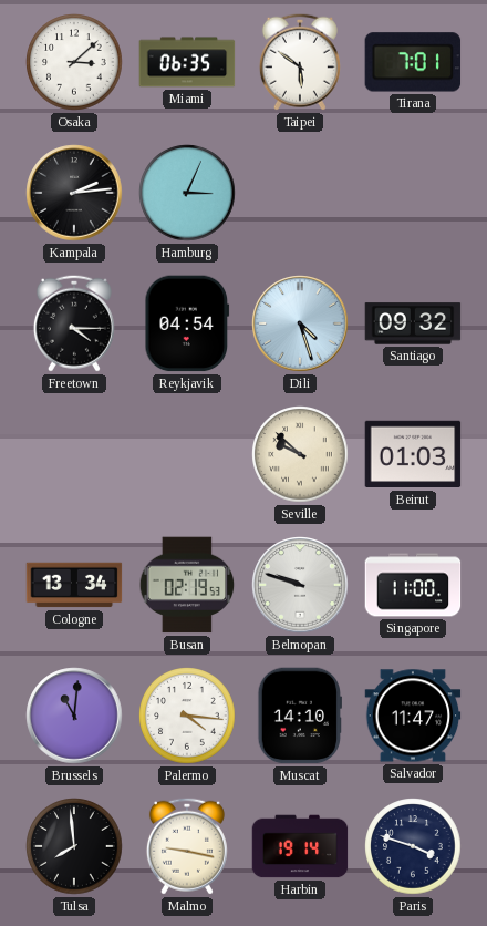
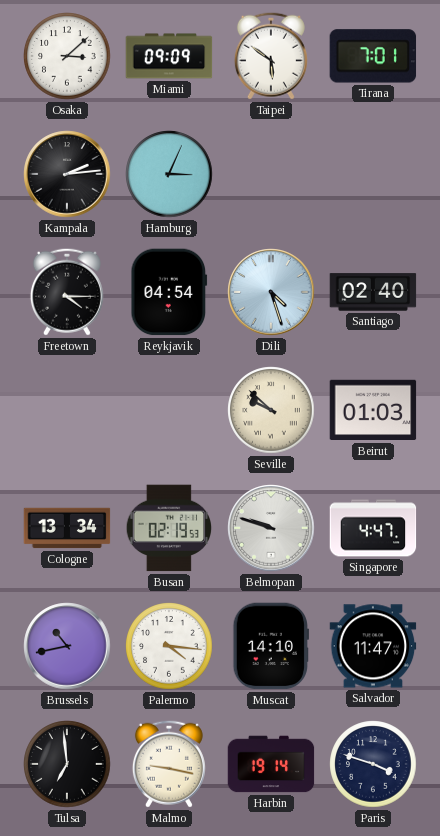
Miami: 06:35 -> 09:09
Santiago: 09:32 -> 02:40
Singapore: 11:00 -> 4:47
Brussels: 11:01 -> 10:43
Tulsa: 7:59 -> 6:59
